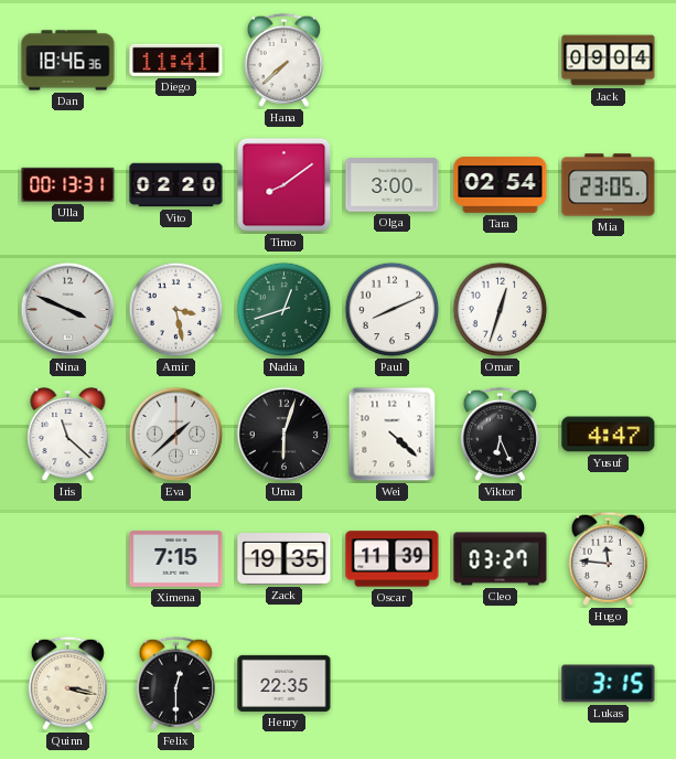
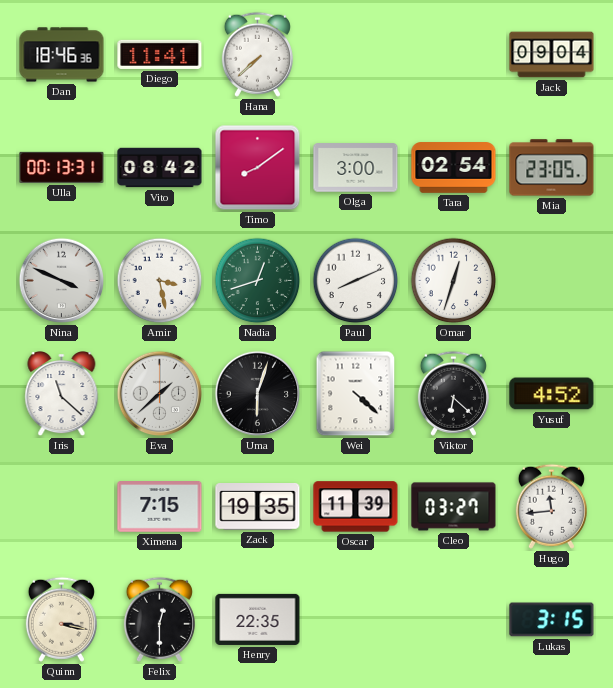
Vito: 02:20 -> 08:42
Viktor: 6:26 -> 6:22
Yusuf: 4:47 -> 4:52
Hugo: 11:46 -> 11:44
